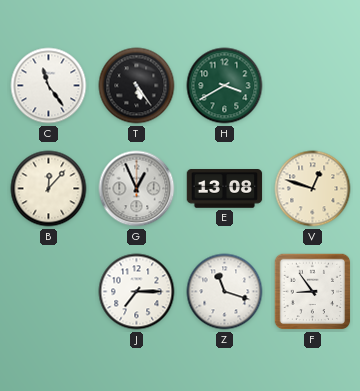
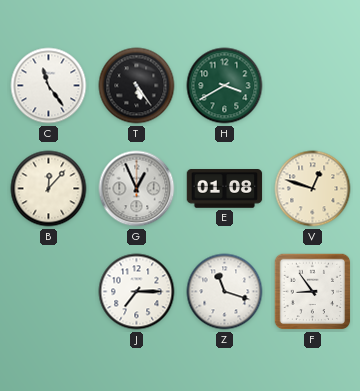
E: 13:08 -> 01:08
